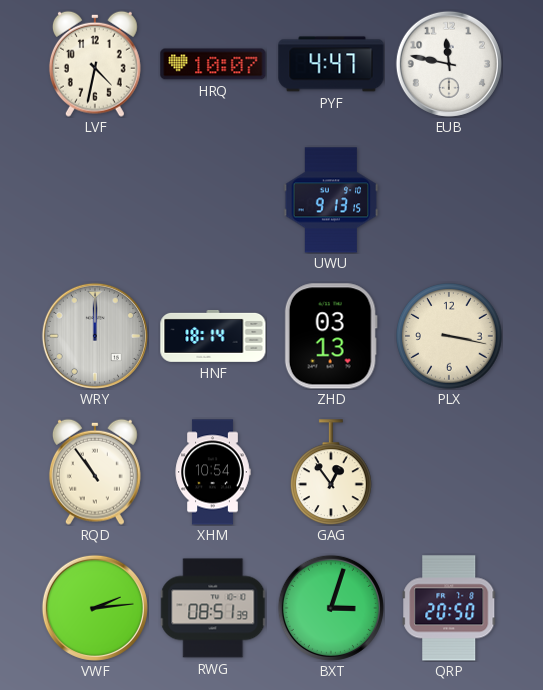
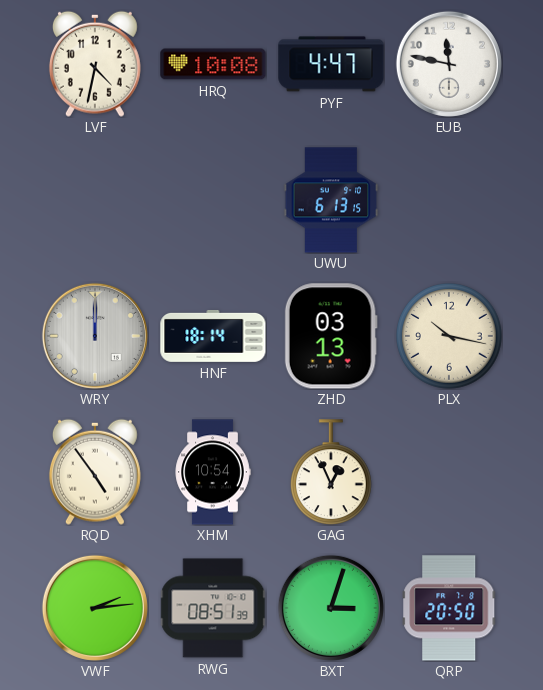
HRQ: 10:07 -> 10:08
UWU: 9:13 -> 6:13
PLX: 3:17 -> 10:17
RQD: 10:54 -> 4:54
GAG: 12:54 -> 12:56
